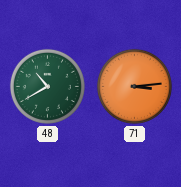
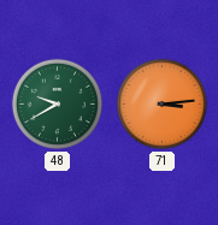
48: 10:40 -> 9:40
